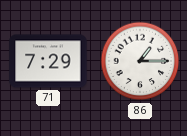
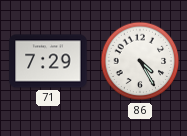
86: 1:15 -> 4:25
